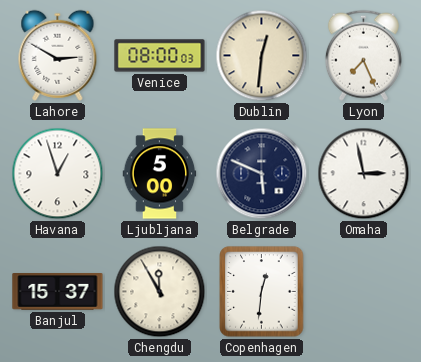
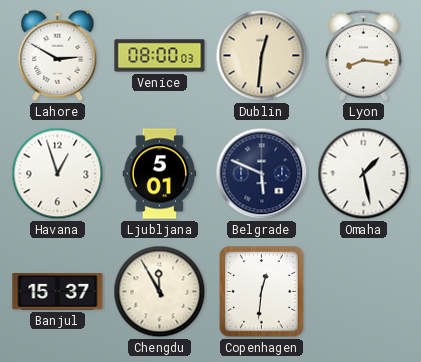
Lyon: 7:26 -> 8:16
Ljubljana: 5:00 -> 5:01
Omaha: 2:58 -> 1:28
